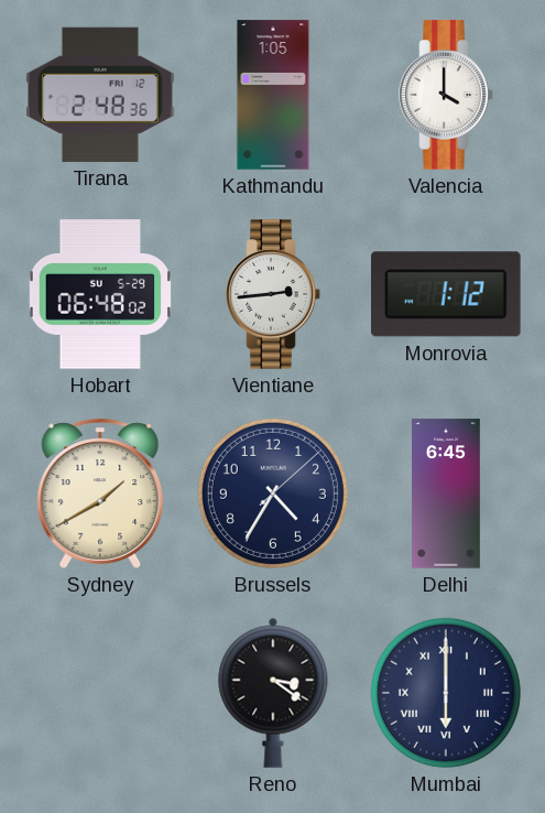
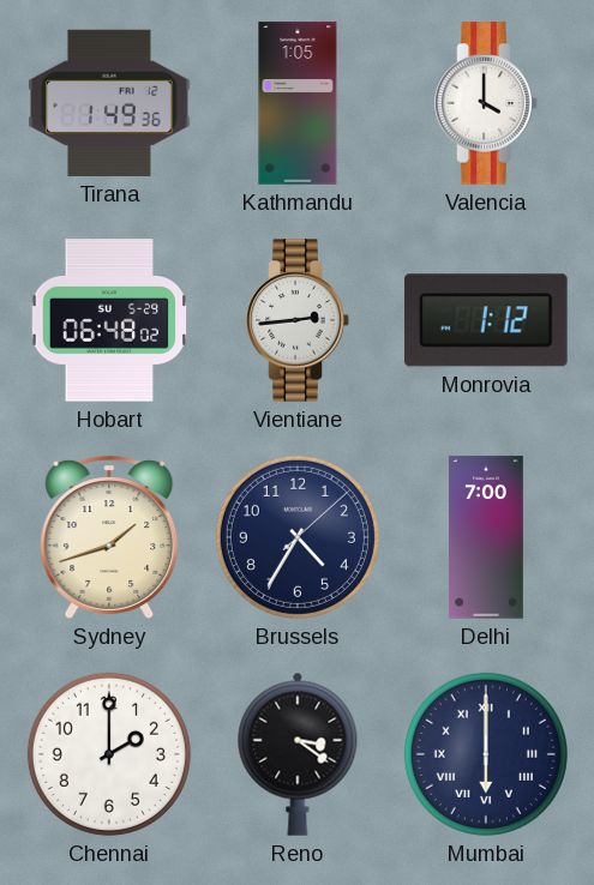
Tirana: 2:48 -> 1:49
Sydney: 1:40 -> 1:42
Delhi: 6:45 -> 7:00
Chennai: none -> 2:00
